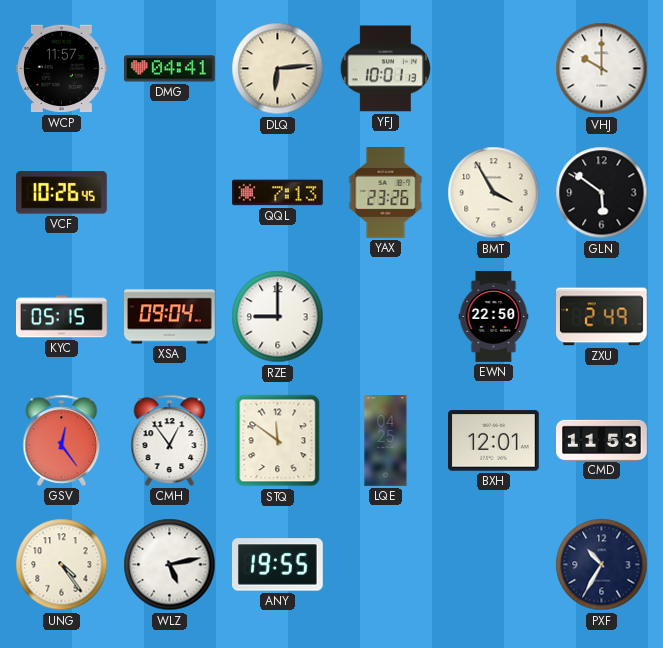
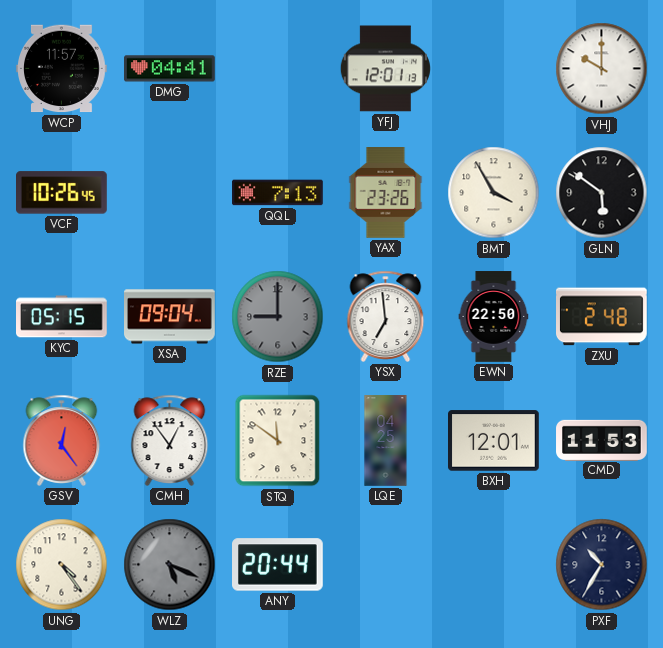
DLQ: 6:14 -> none
YFJ: 10:01 -> 12:01
RZE dial: white -> grey
YSX: none -> 6:59
ZXU: 2:49 -> 2:48
WLZ: 5:13 -> 5:19
WLZ dial: white -> grey
ANY: 19:55 -> 20:44
